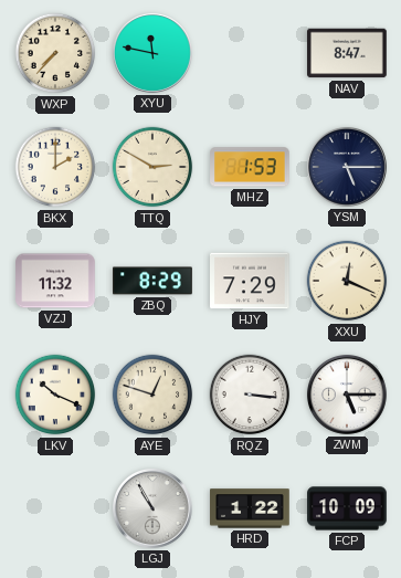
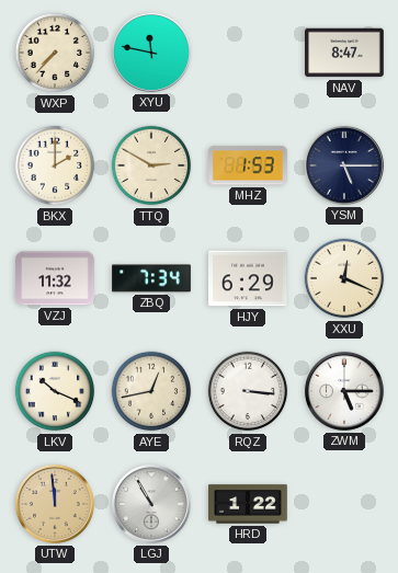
ZBQ: 8:29 -> 7:34
HJY: 7:29 -> 6:29
AYE: 12:48 -> 12:43
UTW: none -> 11:59
FCP: 10:09 -> none
